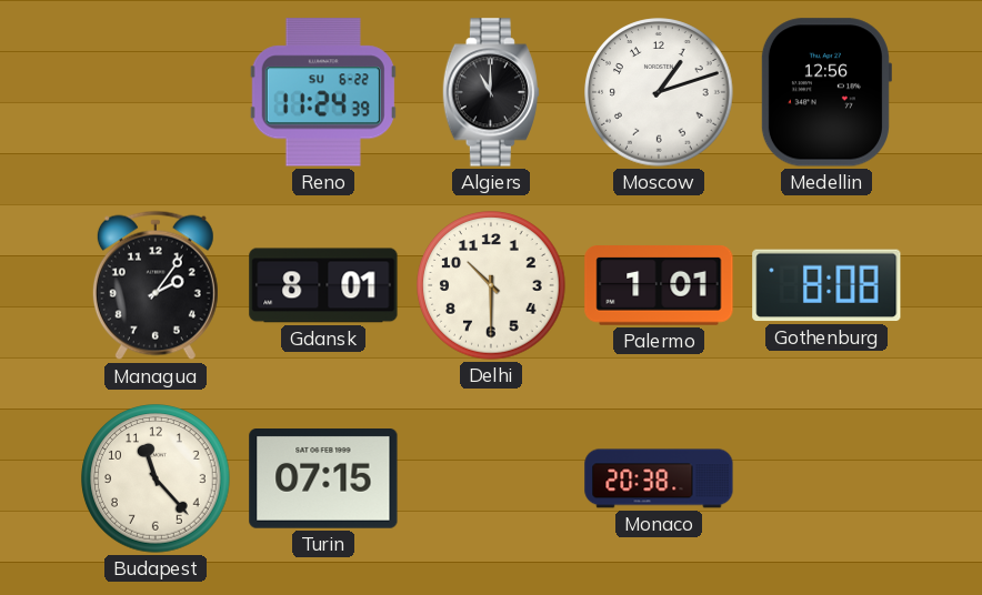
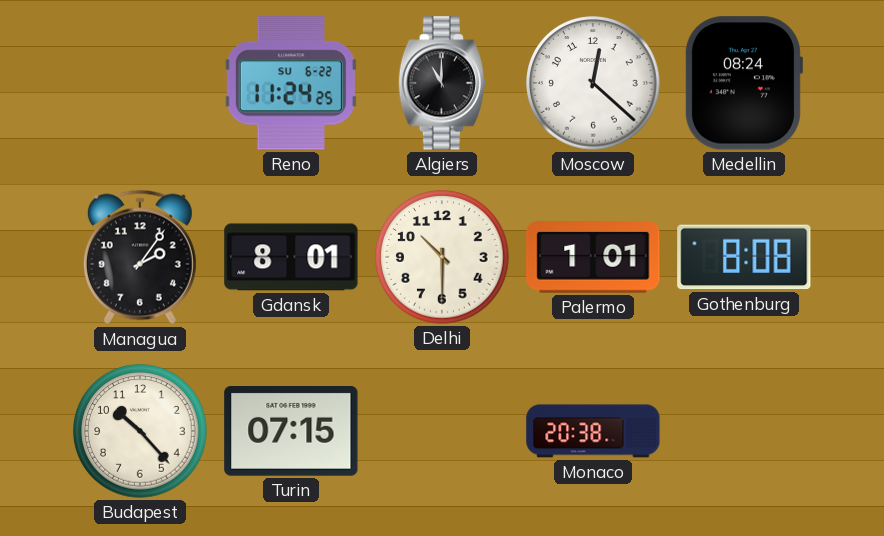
Reno: 11:24:39 -> 11:24:25
Moscow: 1:12 -> 12:22
Medellin: 12:56 -> 08:24
Budapest: 11:23 -> 10:23
